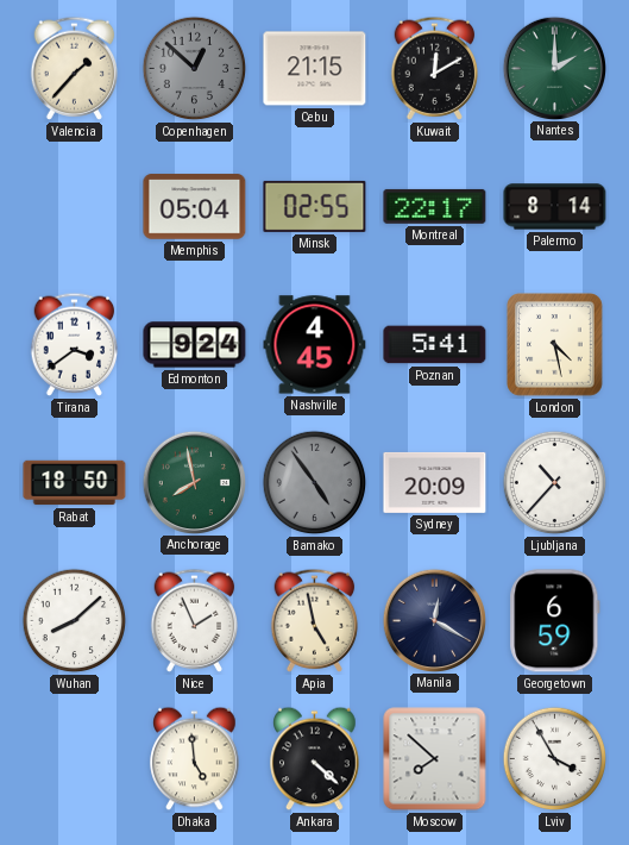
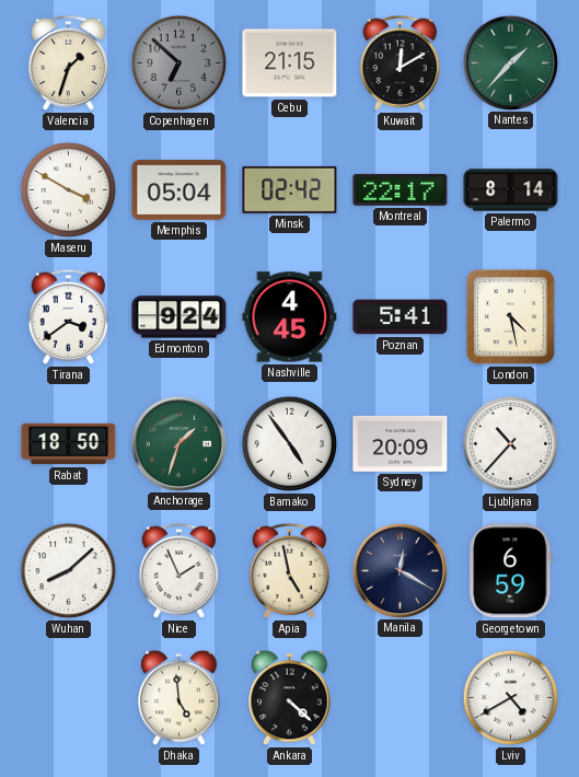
Valencia: 1:37 -> 1:33
Copenhagen: 12:52 -> 6:52
Nantes: 2:00 -> 1:37
Maseru: none -> 3:50
Minsk: 02:55 -> 02:42
Anchorage: 7:58 -> 1:33
Bamako dial: grey -> white
Moscow: 7:52 -> none
Lviv: 3:55 -> 4:40
